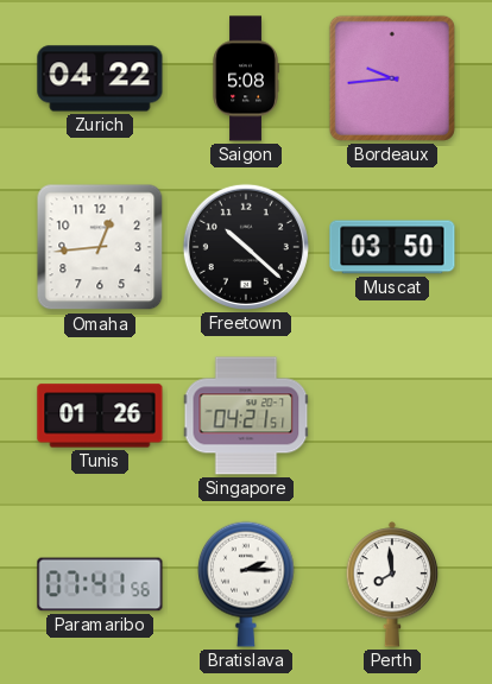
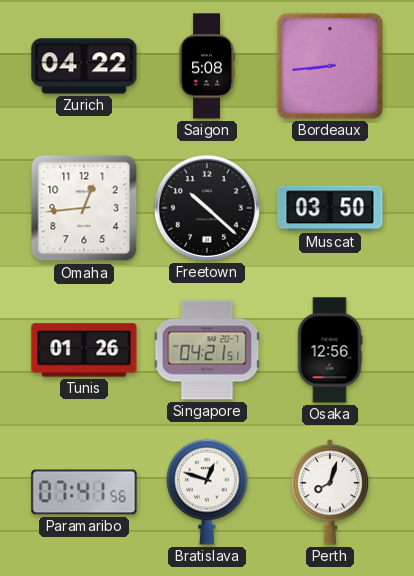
Bordeaux: 9:44 -> 8:44
Osaka: none -> 12:56
Bratislava: 2:15 -> 12:48
Perth: 7:59 -> 8:03
